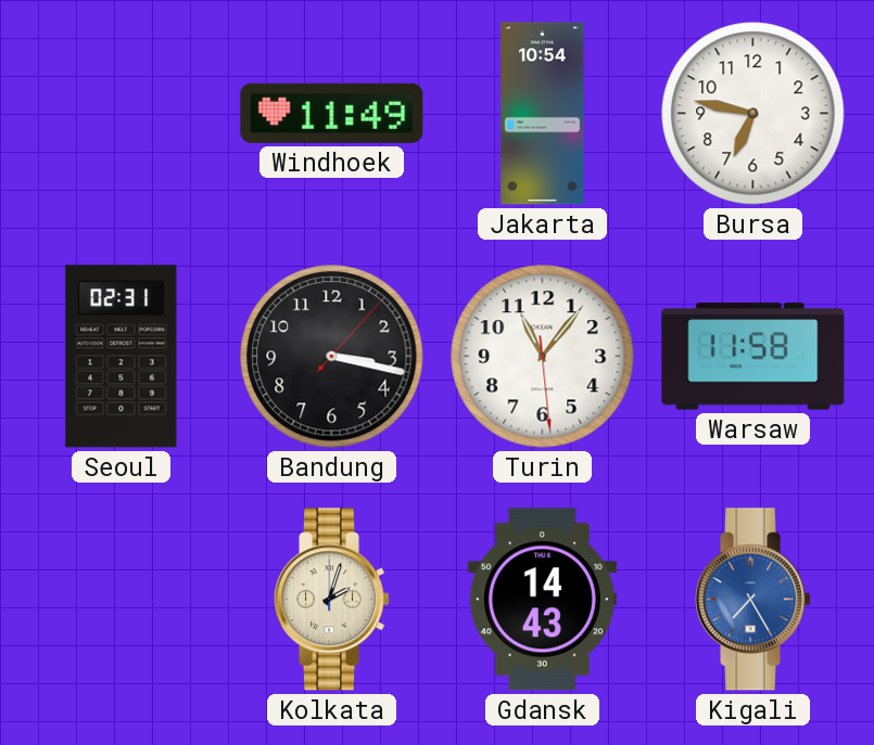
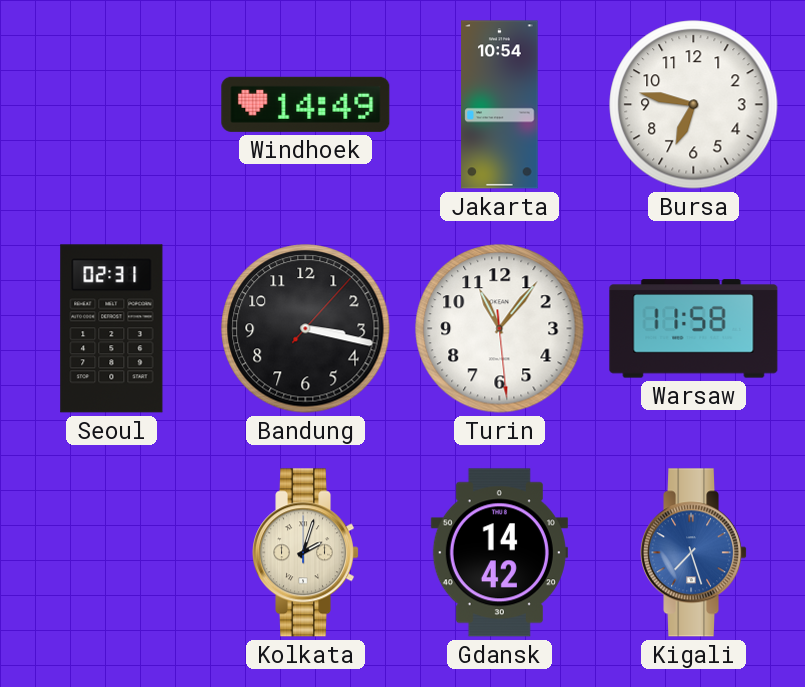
Windhoek: 11:49 -> 14:49
Gdansk: 14:43 -> 14:42
Kigali: 7:25 -> 7:27
